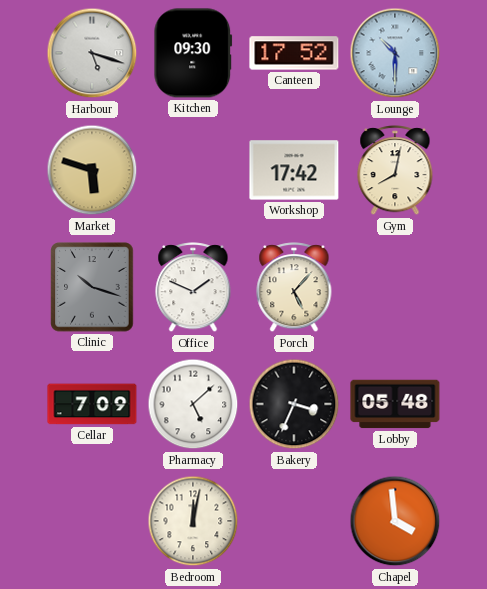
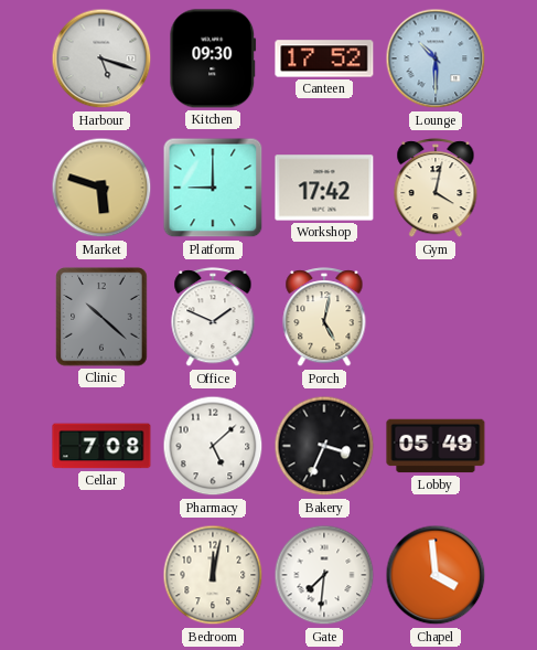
Platform: none -> 9:00
Gym: 8:02 -> 4:02
Clinic: 10:18 -> 10:22
Porch: 5:07 -> 5:02
Cellar: 7:09 -> 7:08
Lobby: 05:48 -> 05:49
Gate: none -> 7:31
